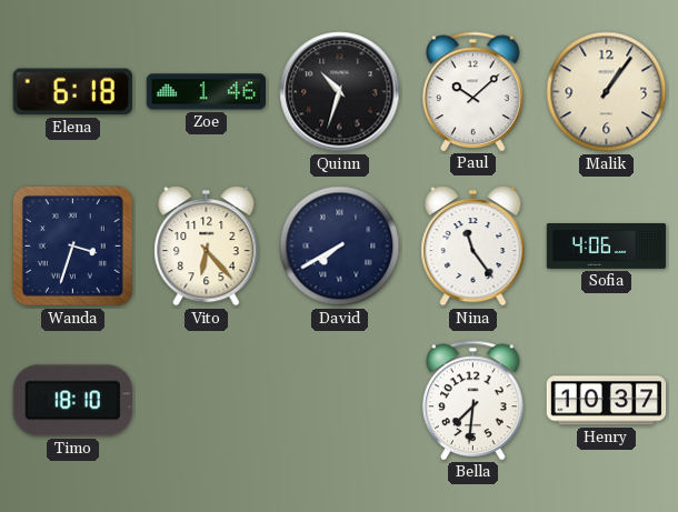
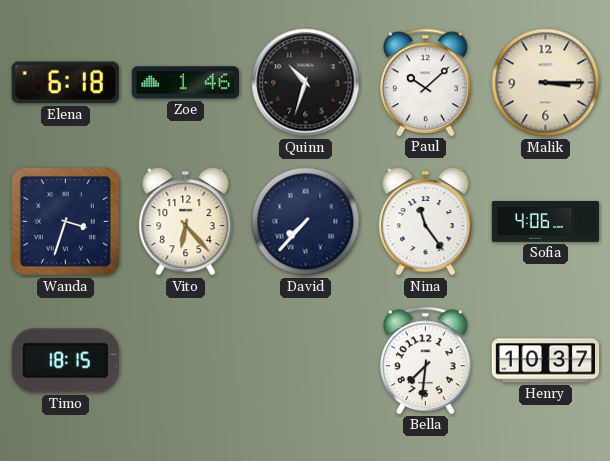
Malik: 1:06 -> 3:15
David: 7:40 -> 7:37
Timo: 18:10 -> 18:15
